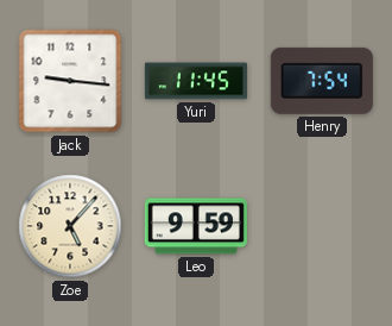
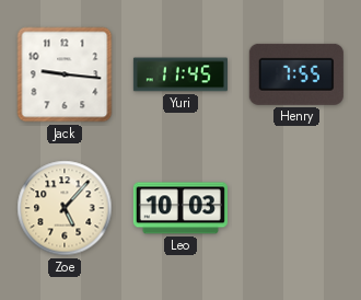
Henry: 7:54 -> 7:55
Leo: 9:59 -> 10:03
